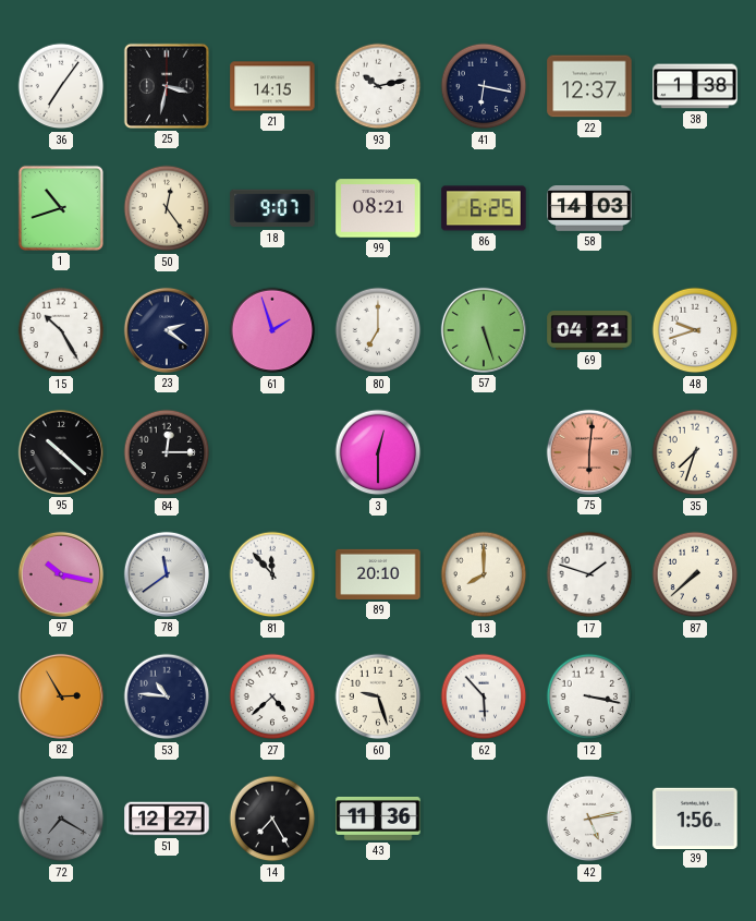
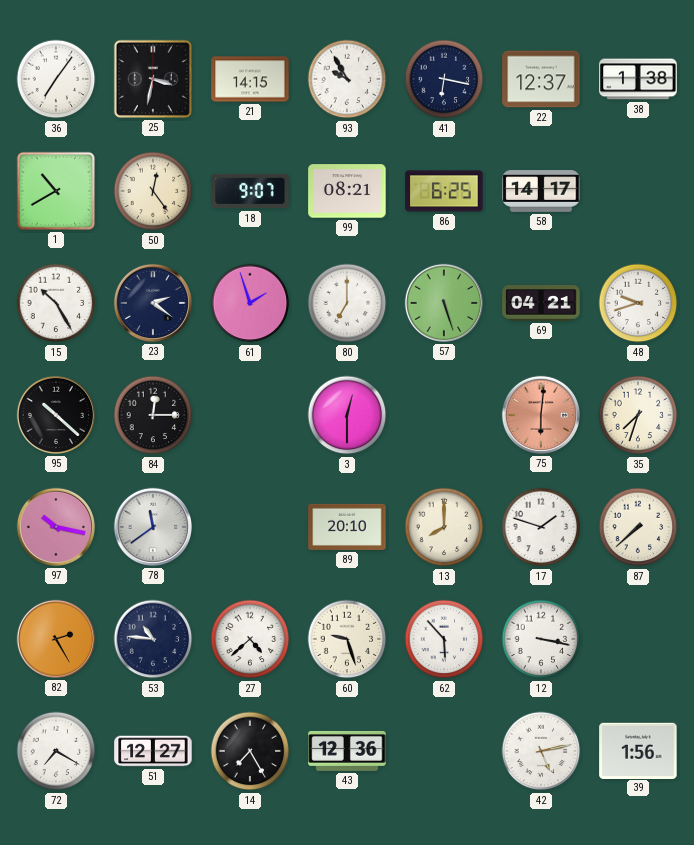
93: 10:13 -> 9:55
1: 10:42 -> 10:40
58: 14:03 -> 14:17
81: 11:53 -> none
82: 2:55 -> 2:25
72 dial: grey -> white
43: 11:36 -> 12:36
